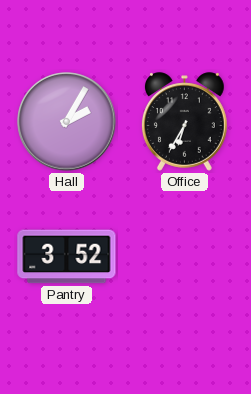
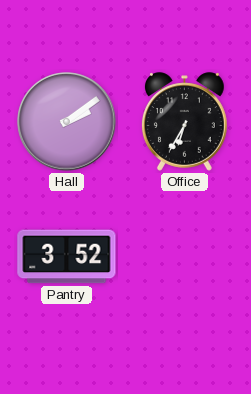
Hall: 2:05 -> 2:09
